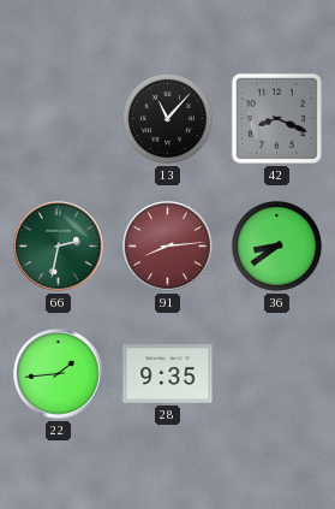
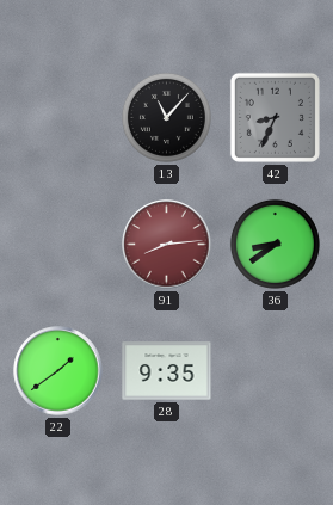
42: 8:19 -> 8:34
66: 2:32 -> none
22: 1:44 -> 1:39
